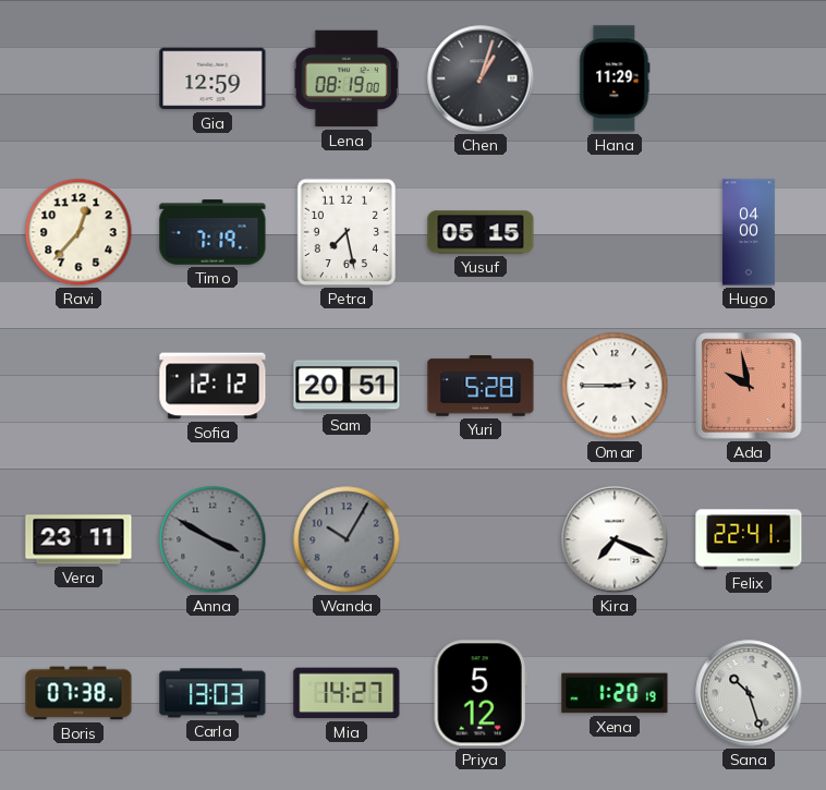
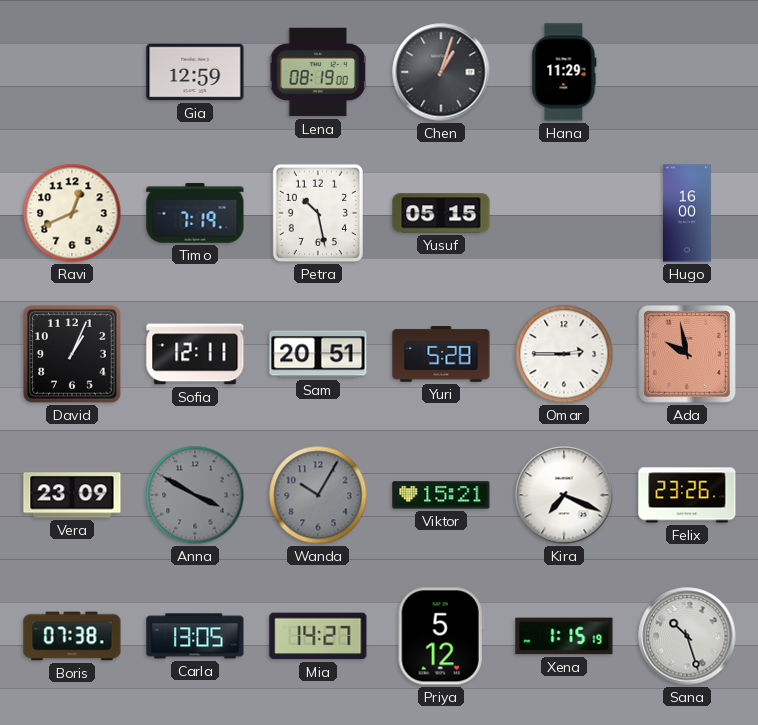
Ravi: 12:37 -> 12:41
Petra: 7:28 -> 10:28
Hugo: 04:00 -> 16:00
David: none -> 1:04
Sofia: 12:12 -> 12:11
Vera: 23:11 -> 23:09
Viktor: none -> 15:21
Felix: 22:41 -> 23:26
Carla: 13:03 -> 13:05
Xena: 1:20 -> 1:15
